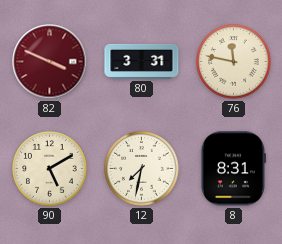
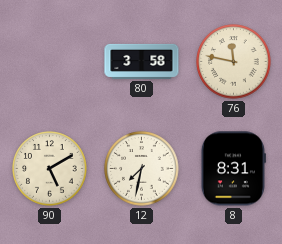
82: 3:49 -> none
80: 3:31 -> 3:58
